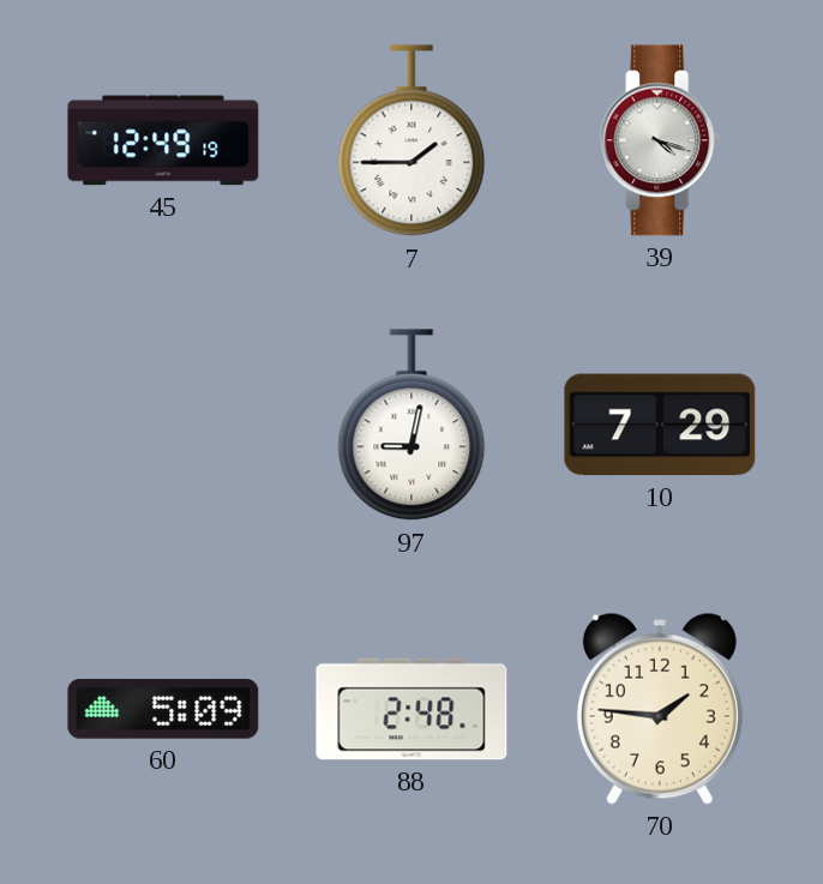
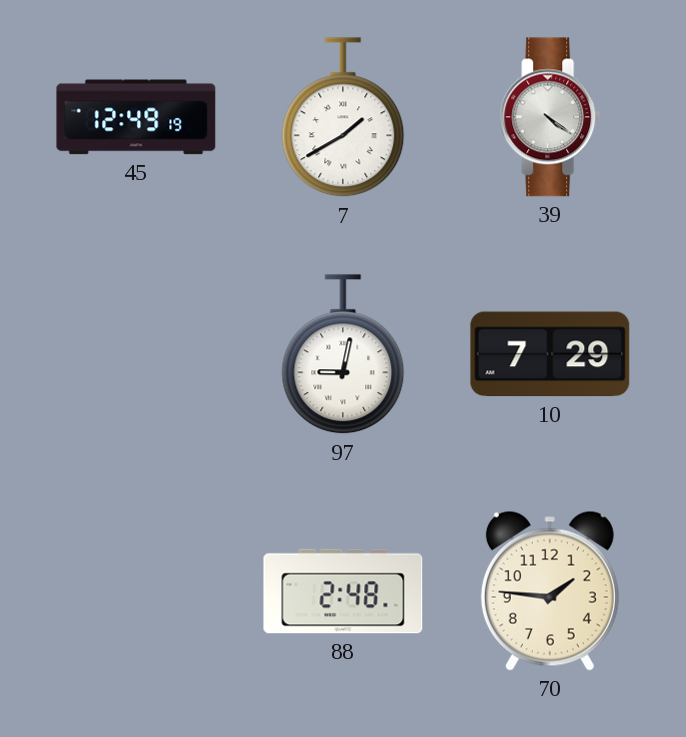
7: 1:45 -> 1:40
39: 4:18 -> 4:21
60: 5:09 -> none
